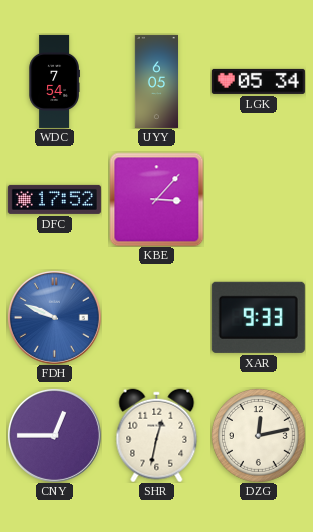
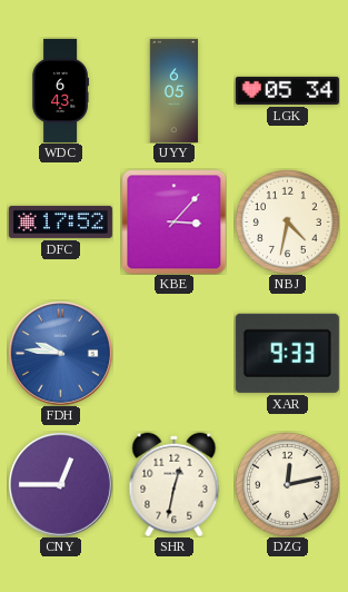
WDC: 7:54 -> 6:43
NBJ: none -> 4:32
FDH: 9:49 -> 9:46
